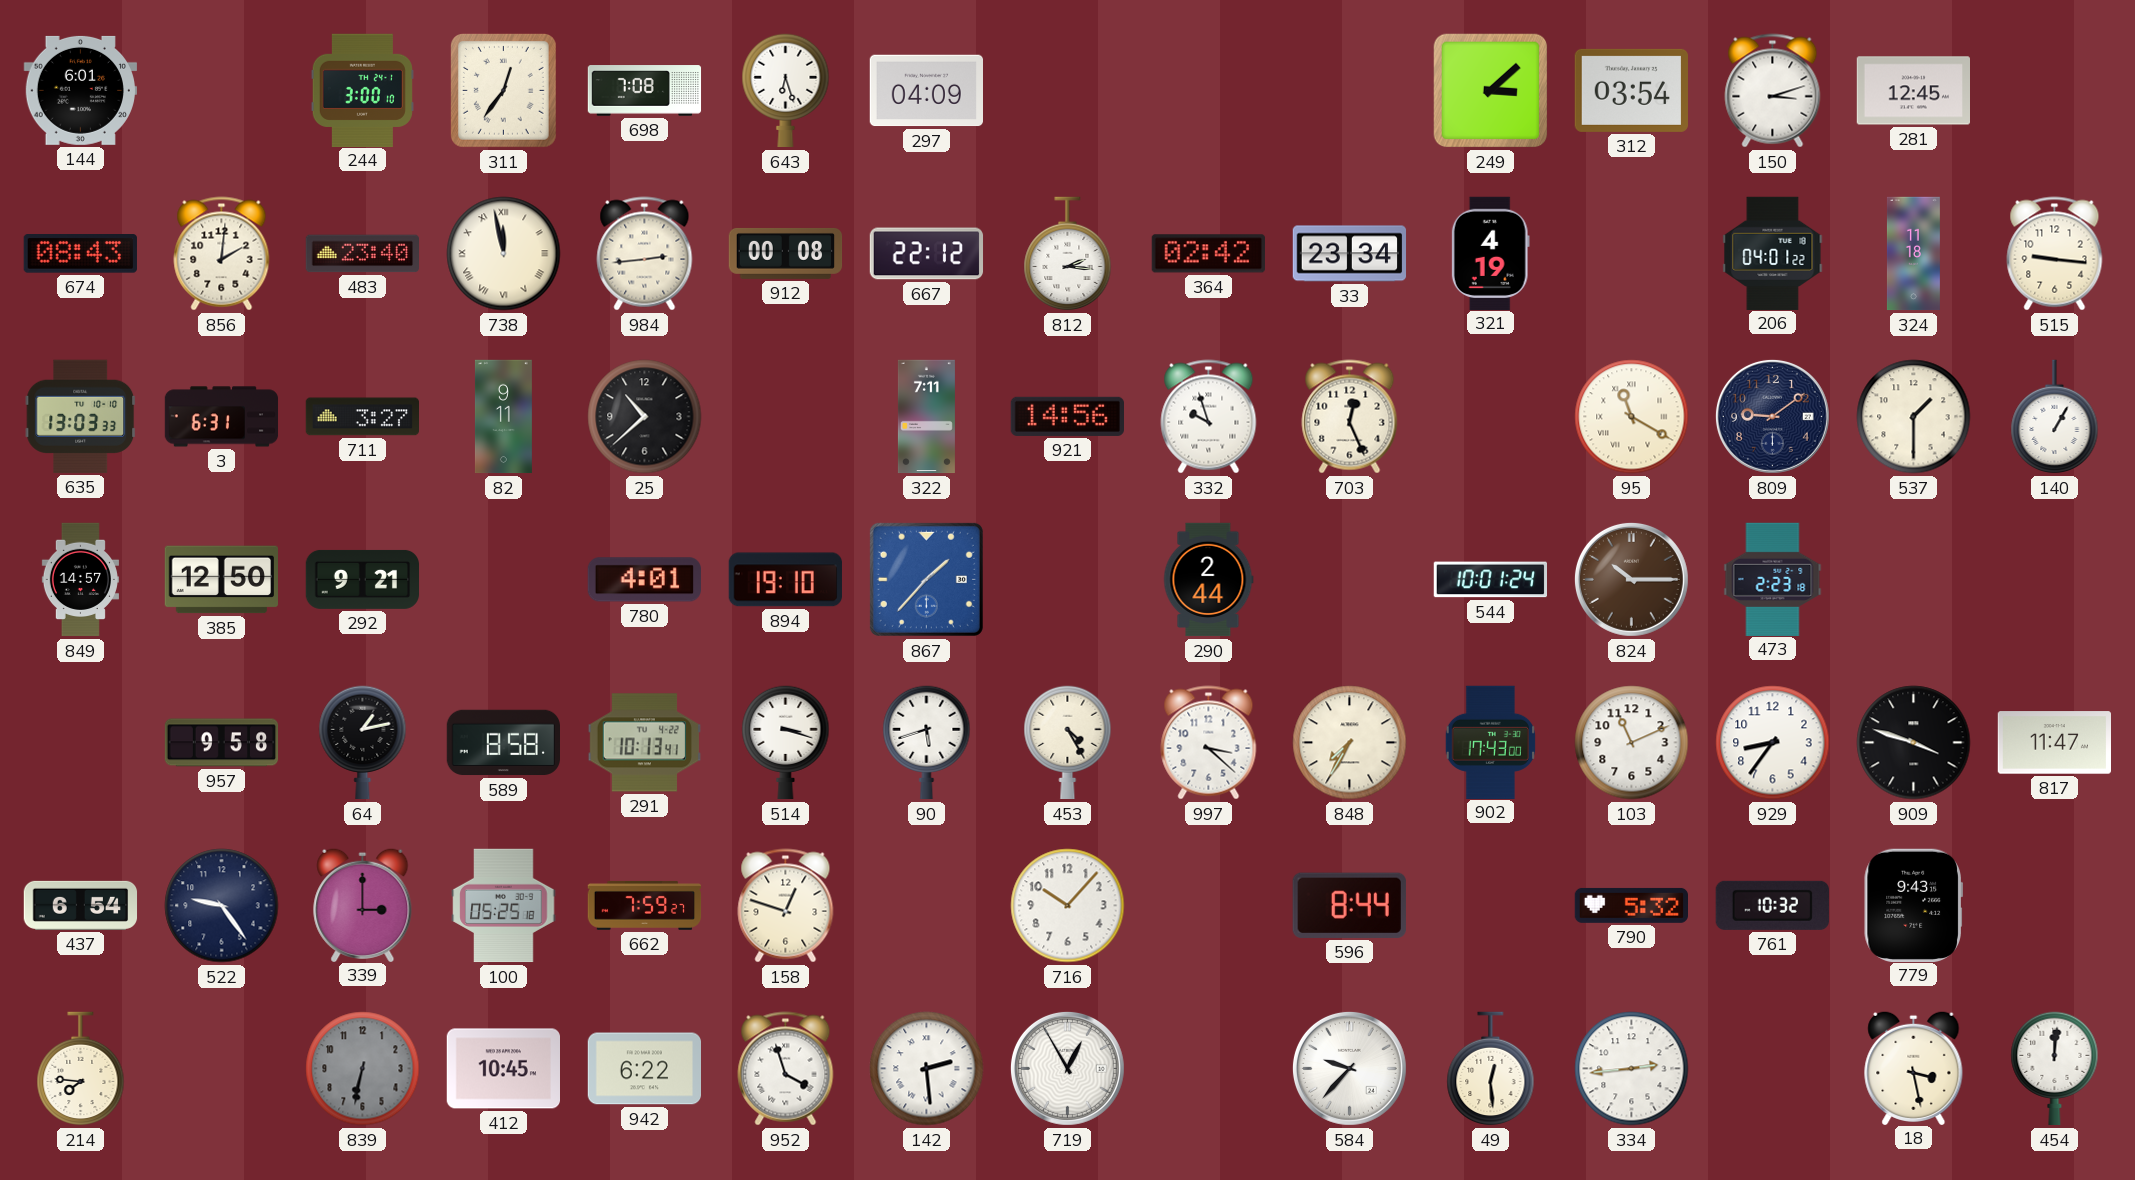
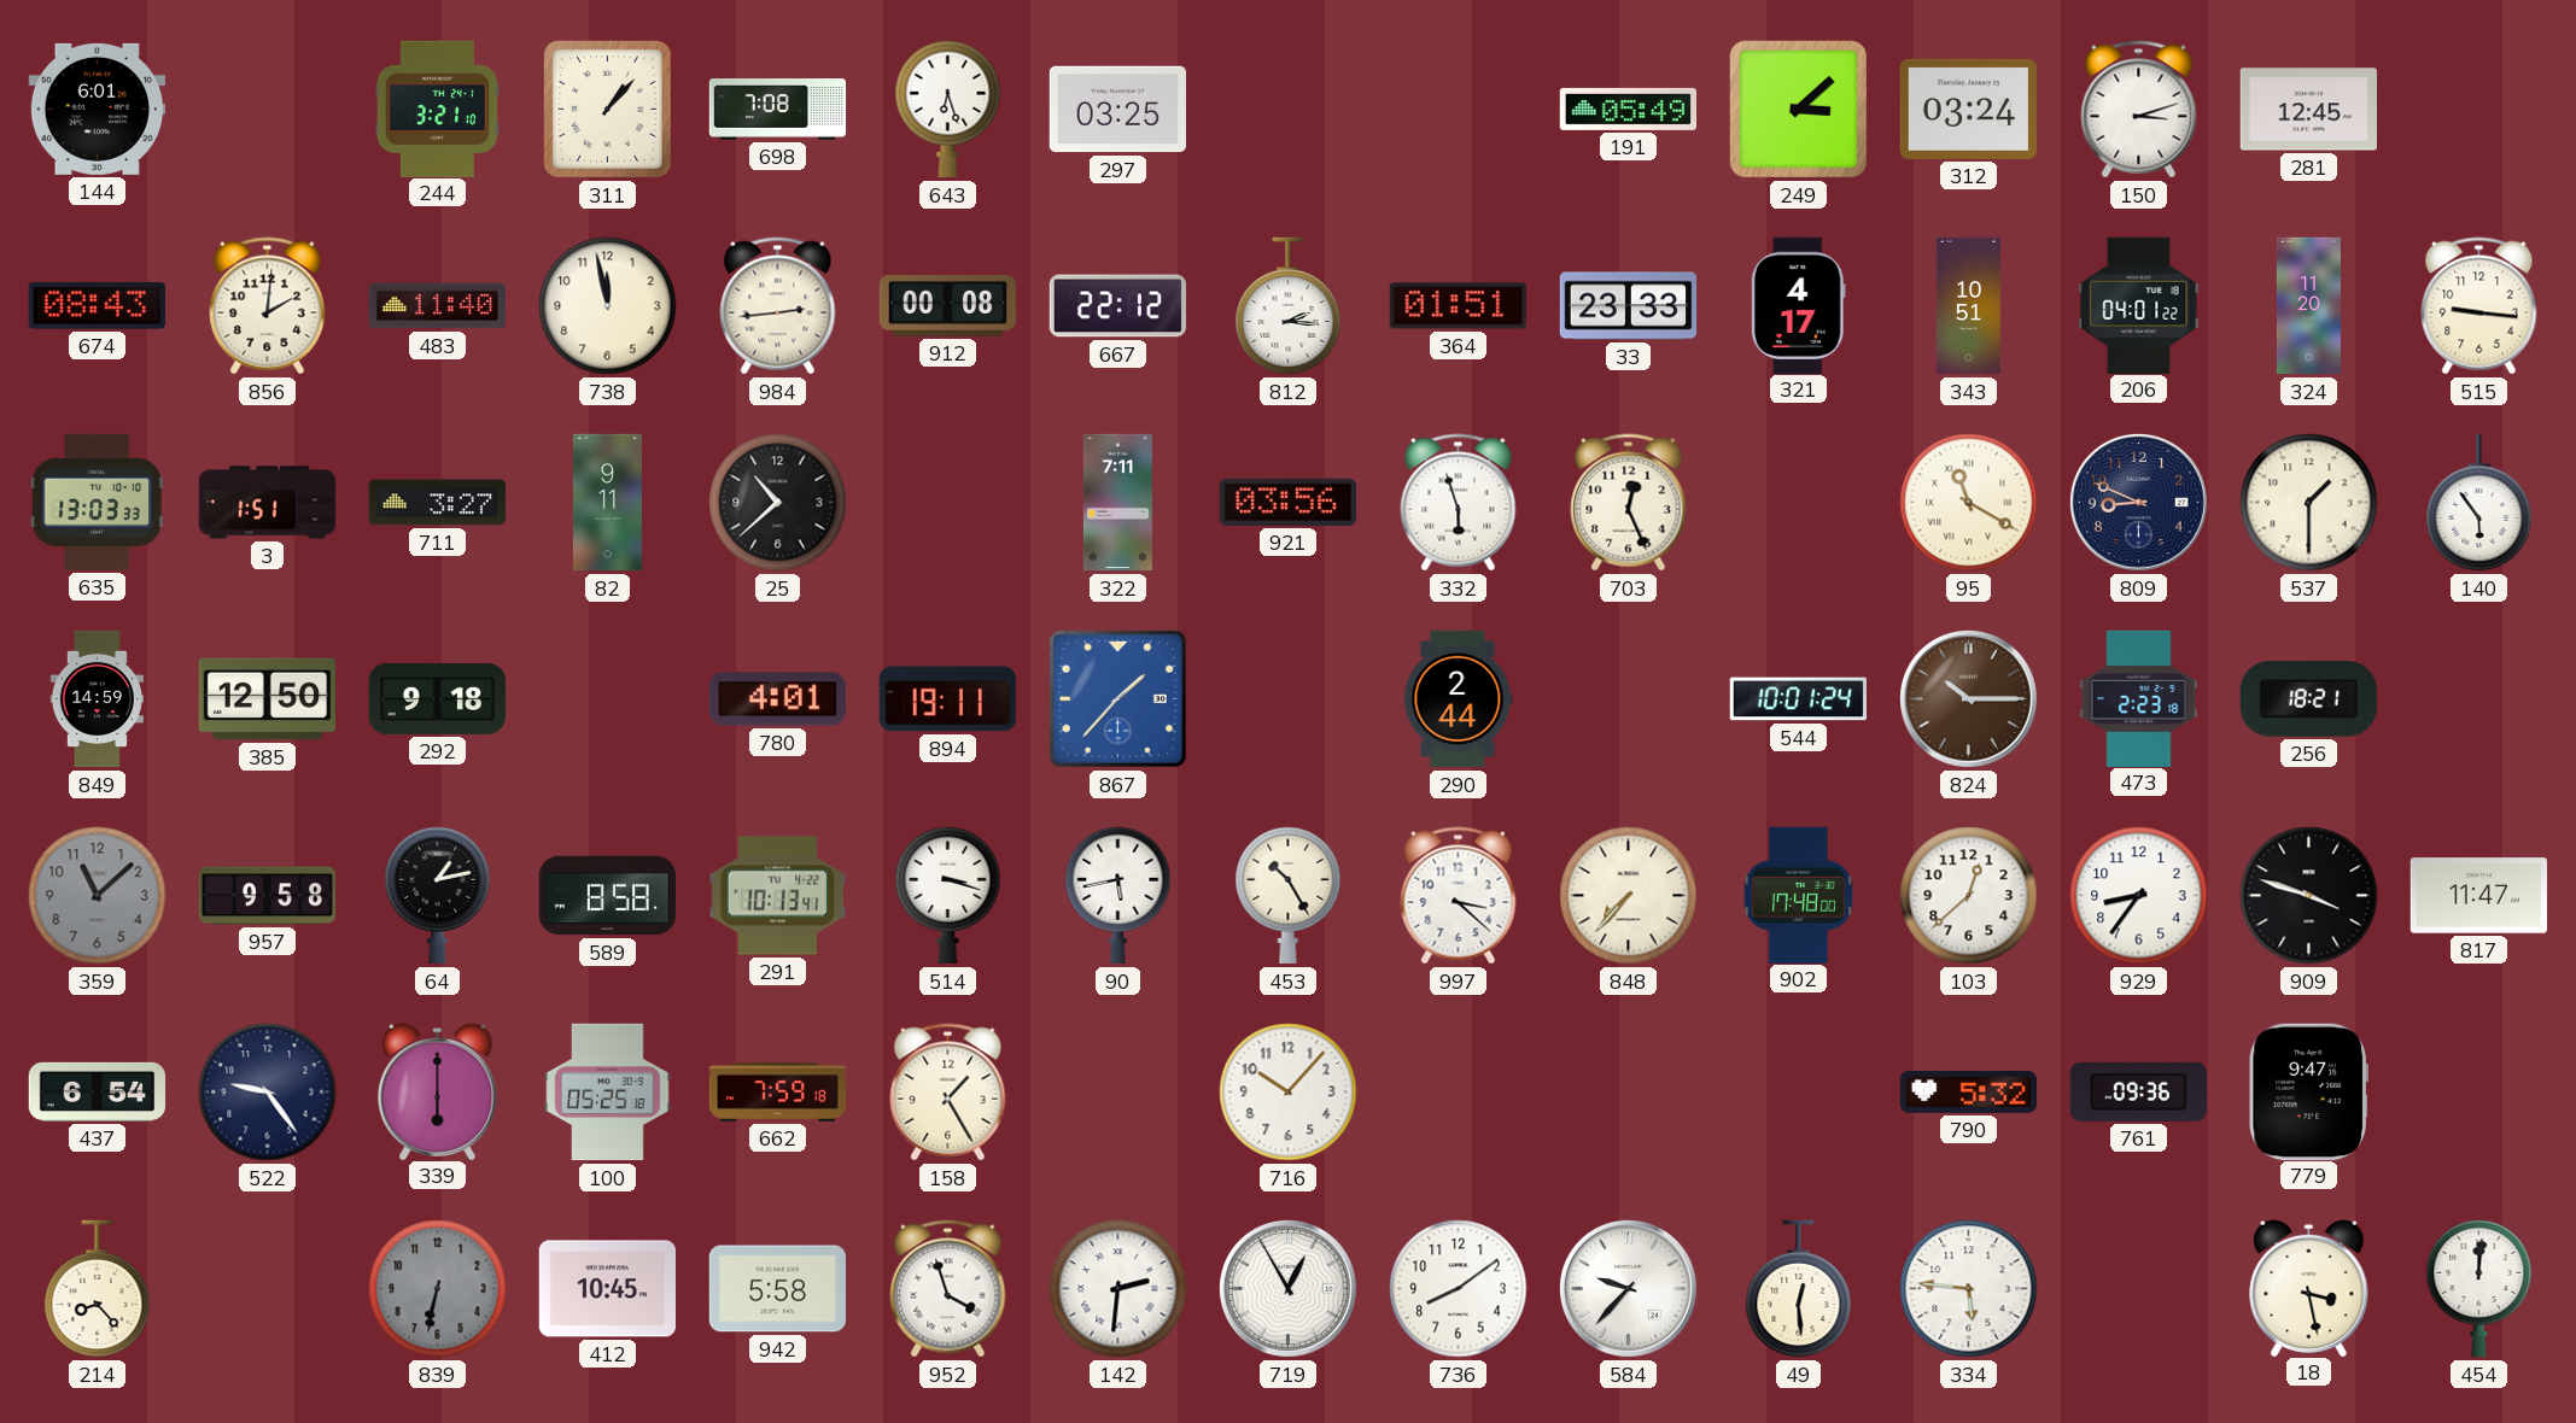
244: 3:00 -> 3:21
311: 12:36 -> 1:07
297: 04:09 -> 03:25
191: none -> 05:49
312: 03:54 -> 03:24
483: 23:40 -> 11:40
738 numerals: Roman -> Arabic
364: 02:42 -> 01:51
33: 23:34 -> 23:33
321: 4:19 -> 4:17
343: none -> 10:51
324: 11:18 -> 11:20
3: 6:31 -> 1:51
921: 14:56 -> 03:56
332: 9:57 -> 5:57
809: 9:09 -> 8:49
140: 1:05 -> 5:54
849: 14:57 -> 14:59
292: 9:21 -> 9:18
894: 19:10 -> 19:11
256: none -> 18:21
359: none -> 11:08
90: 5:42 -> 5:43
453: 4:25 -> 10:25
848: 7:35 -> 7:37
902: 17:43 -> 17:48
103: 11:11 -> 12:38
339: 3:00 -> 6:00
662: 7:59:27 -> 7:59:18
158: 12:48 -> 1:25
596: 8:44 -> none
761: 10:32 -> 09:36
779: 9:43 -> 9:47
214: 7:46 -> 8:23
942: 6:22 -> 5:58
142: 2:29 -> 2:31
736: none -> 8:09
334: 2:44 -> 5:46
